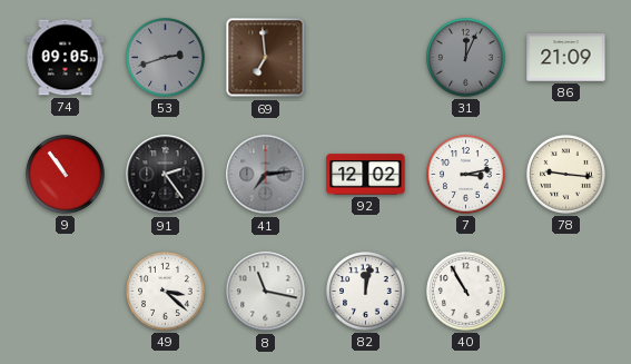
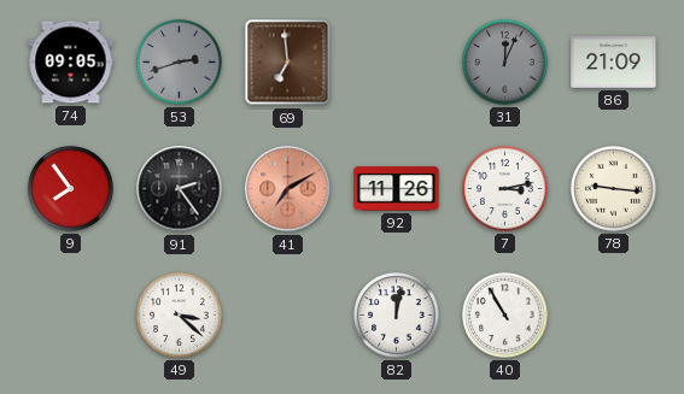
9: 10:54 -> 7:54
41: 7:14 -> 7:10
41 dial: grey -> salmon
92: 12:02 -> 11:26
8: 11:17 -> none
